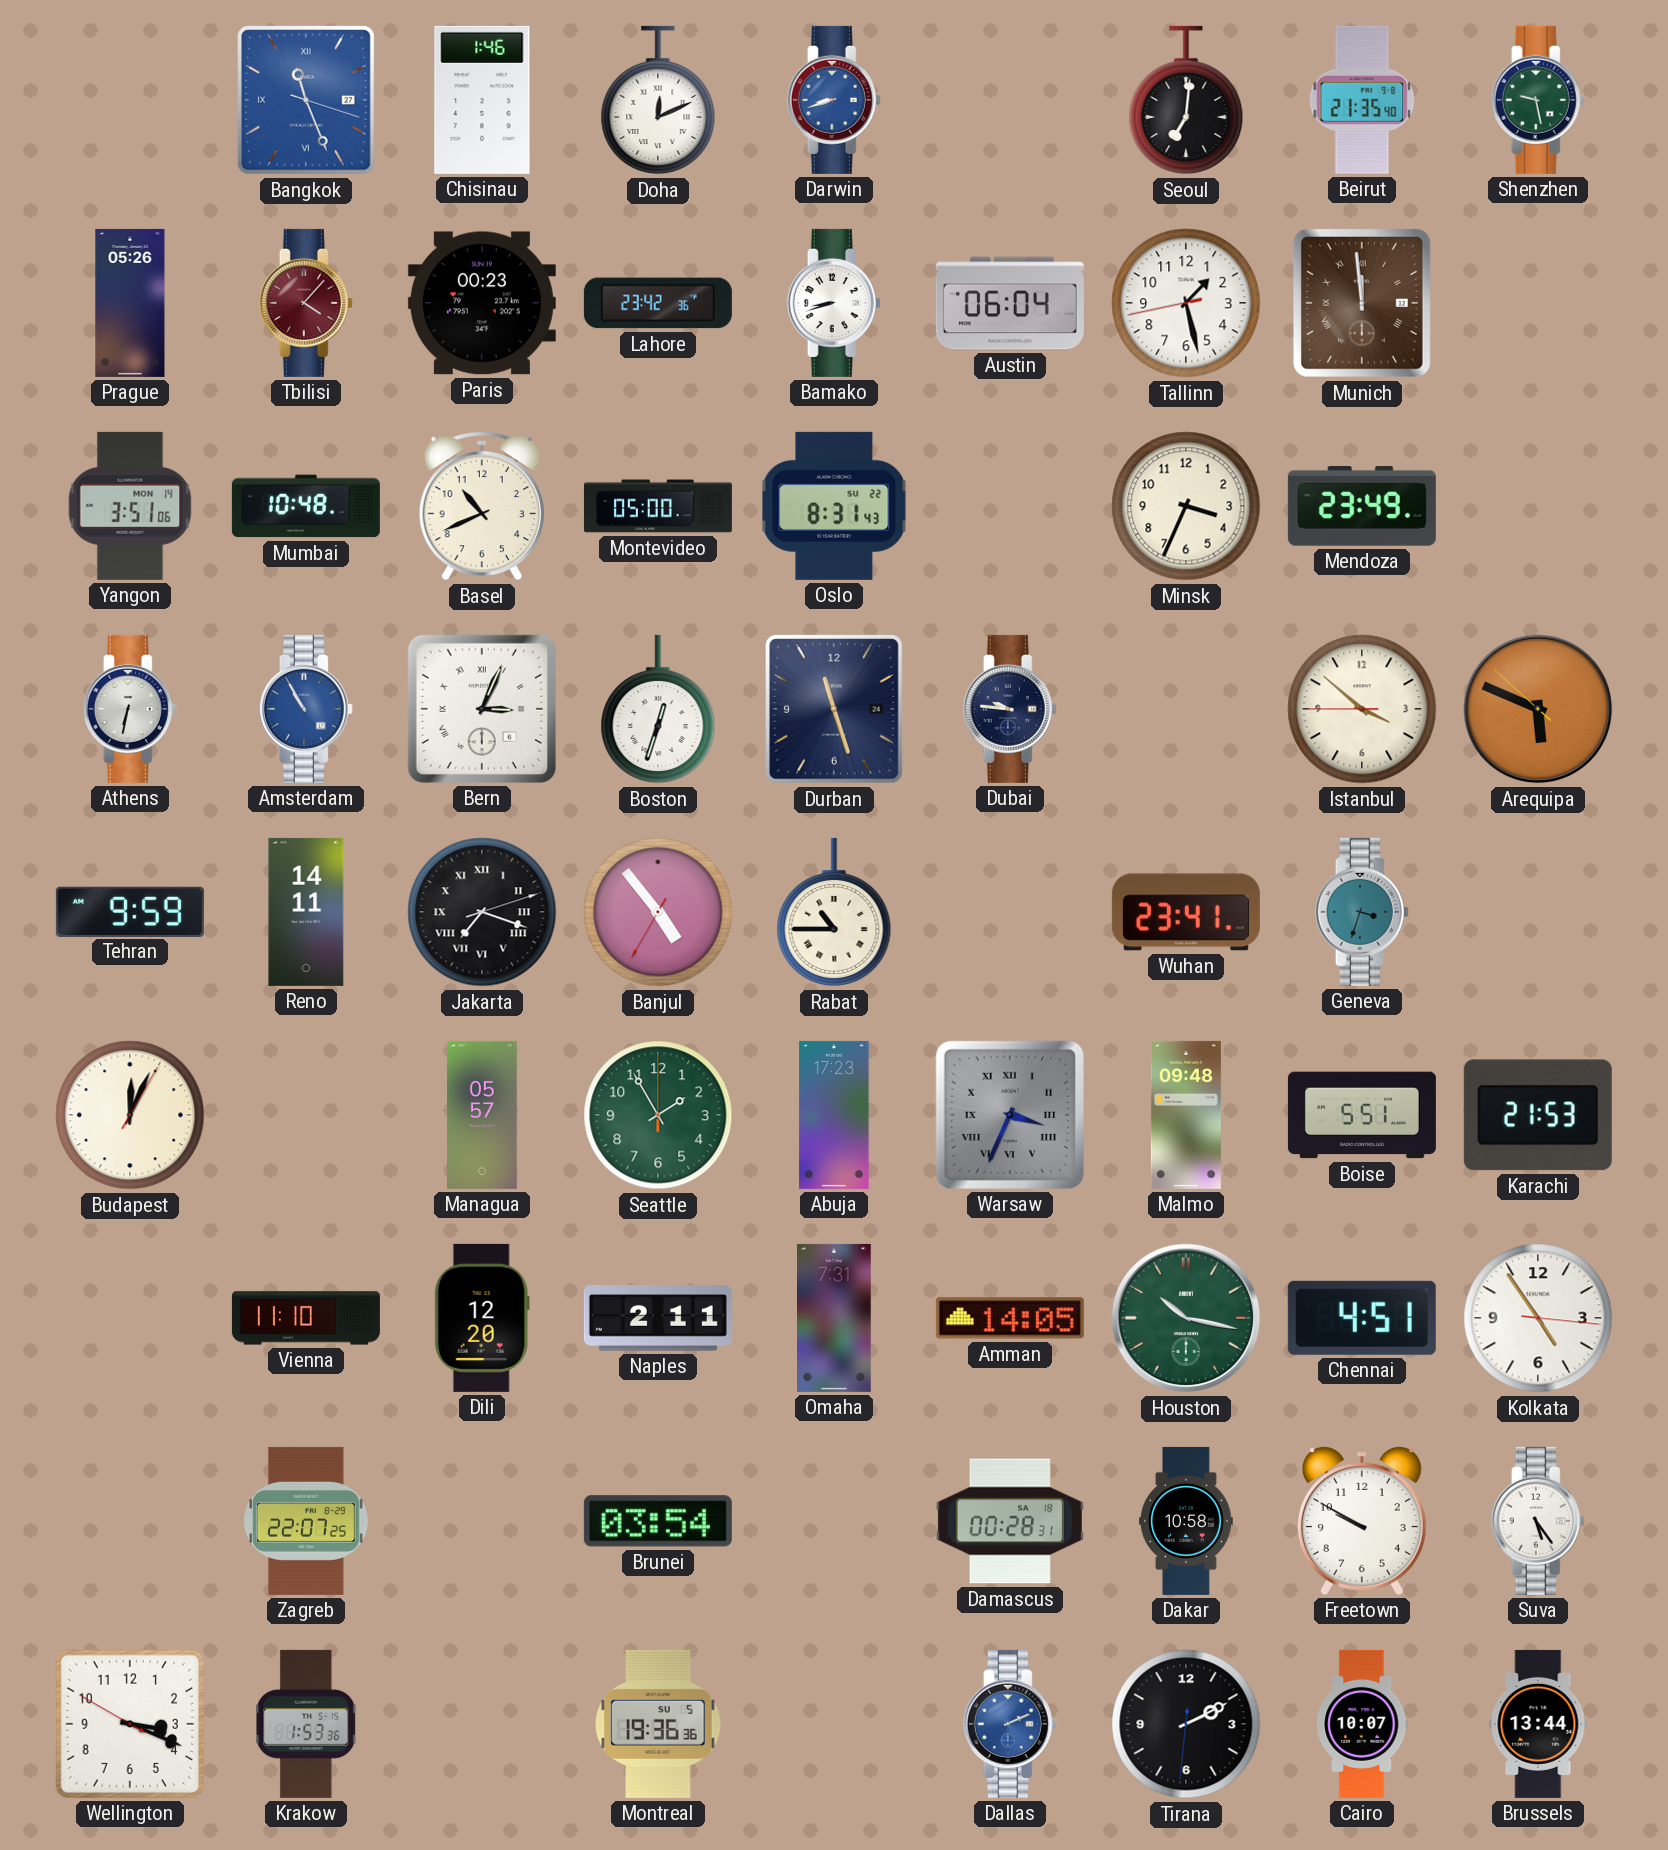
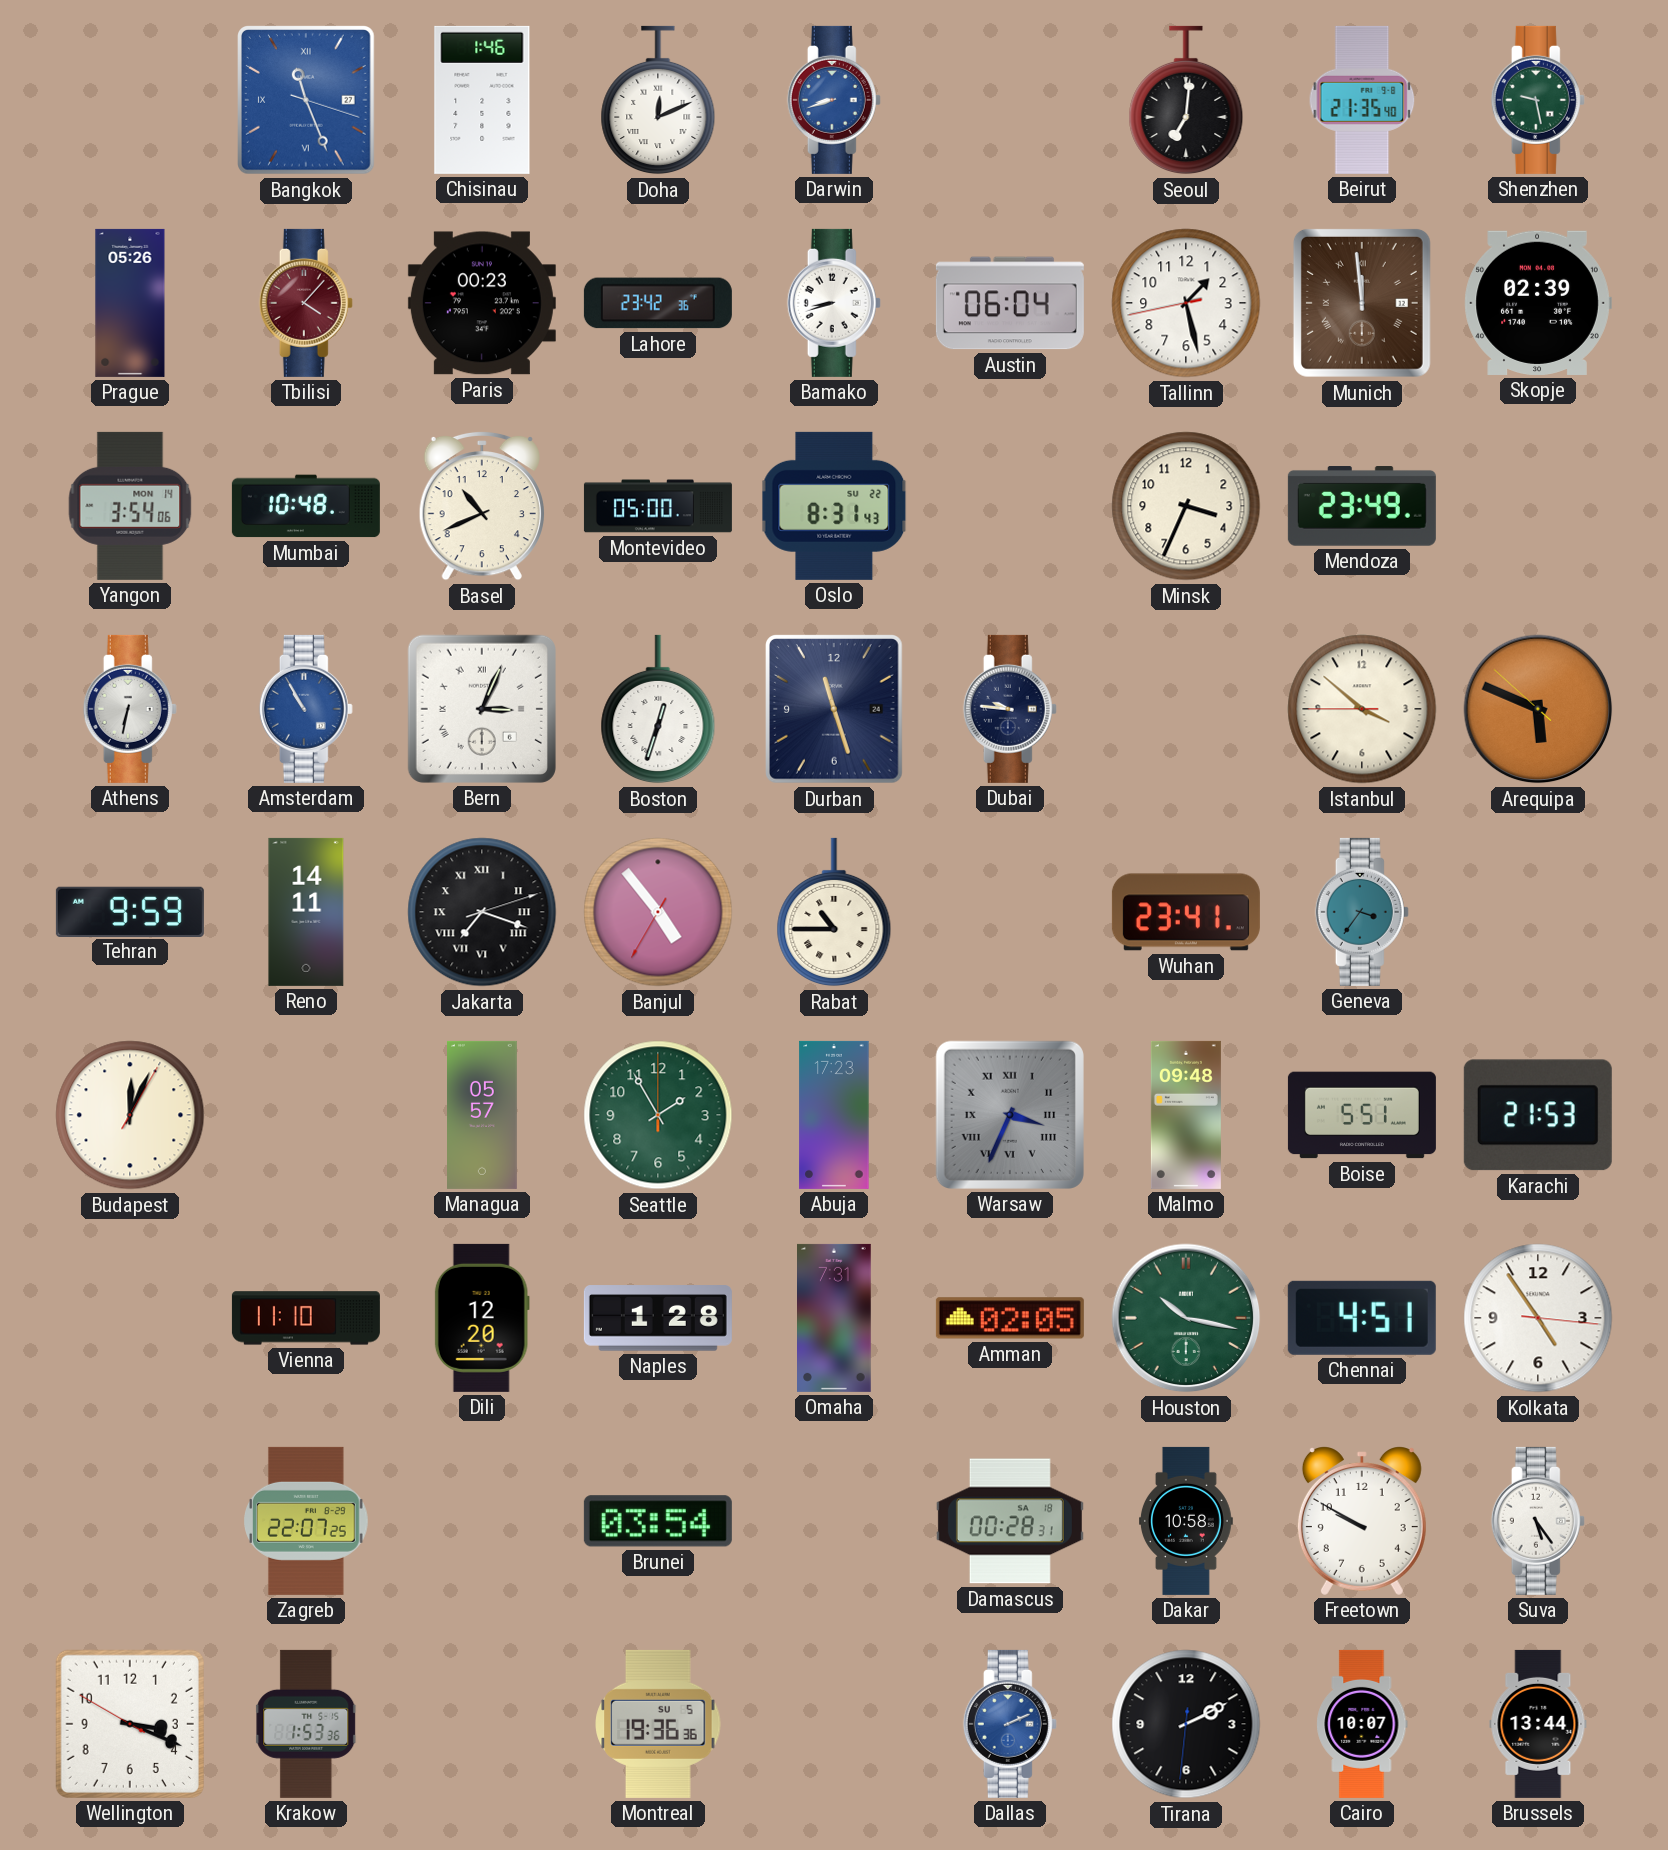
Skopje: none -> 02:39
Yangon: 3:51 -> 3:54
Geneva: 3:33 -> 3:36
Naples: 2:11 -> 1:28
Amman: 14:05 -> 02:05
